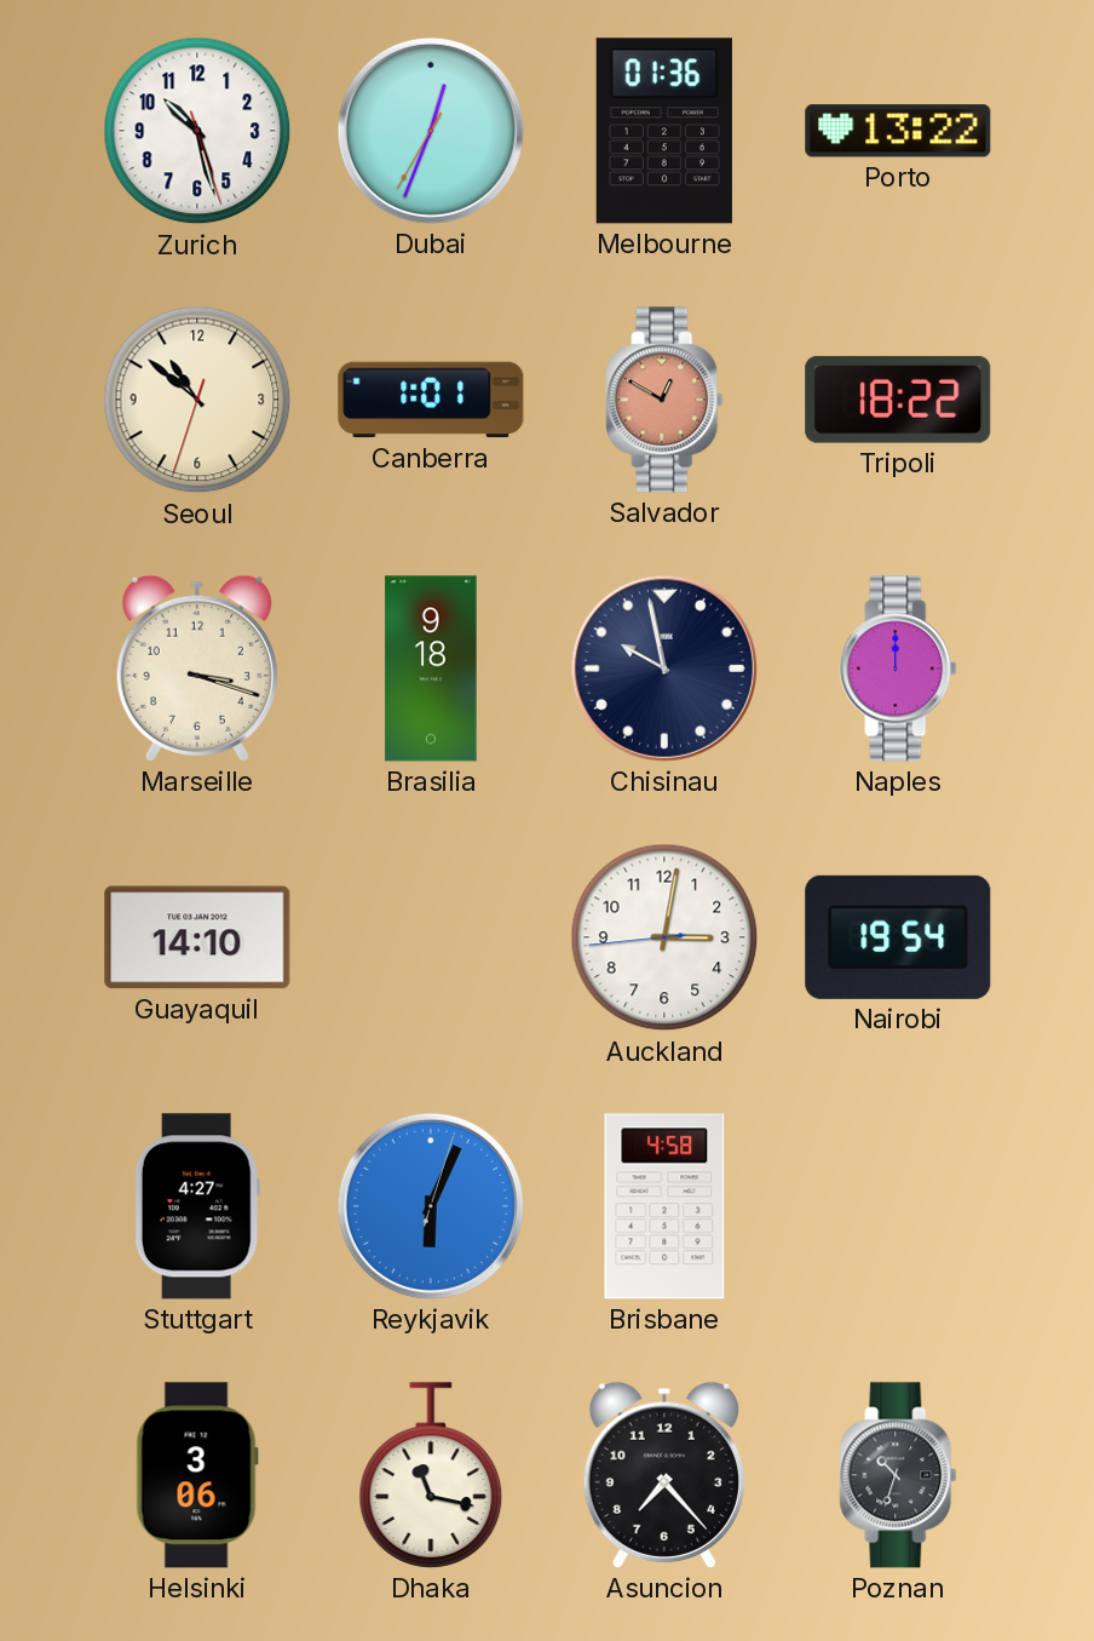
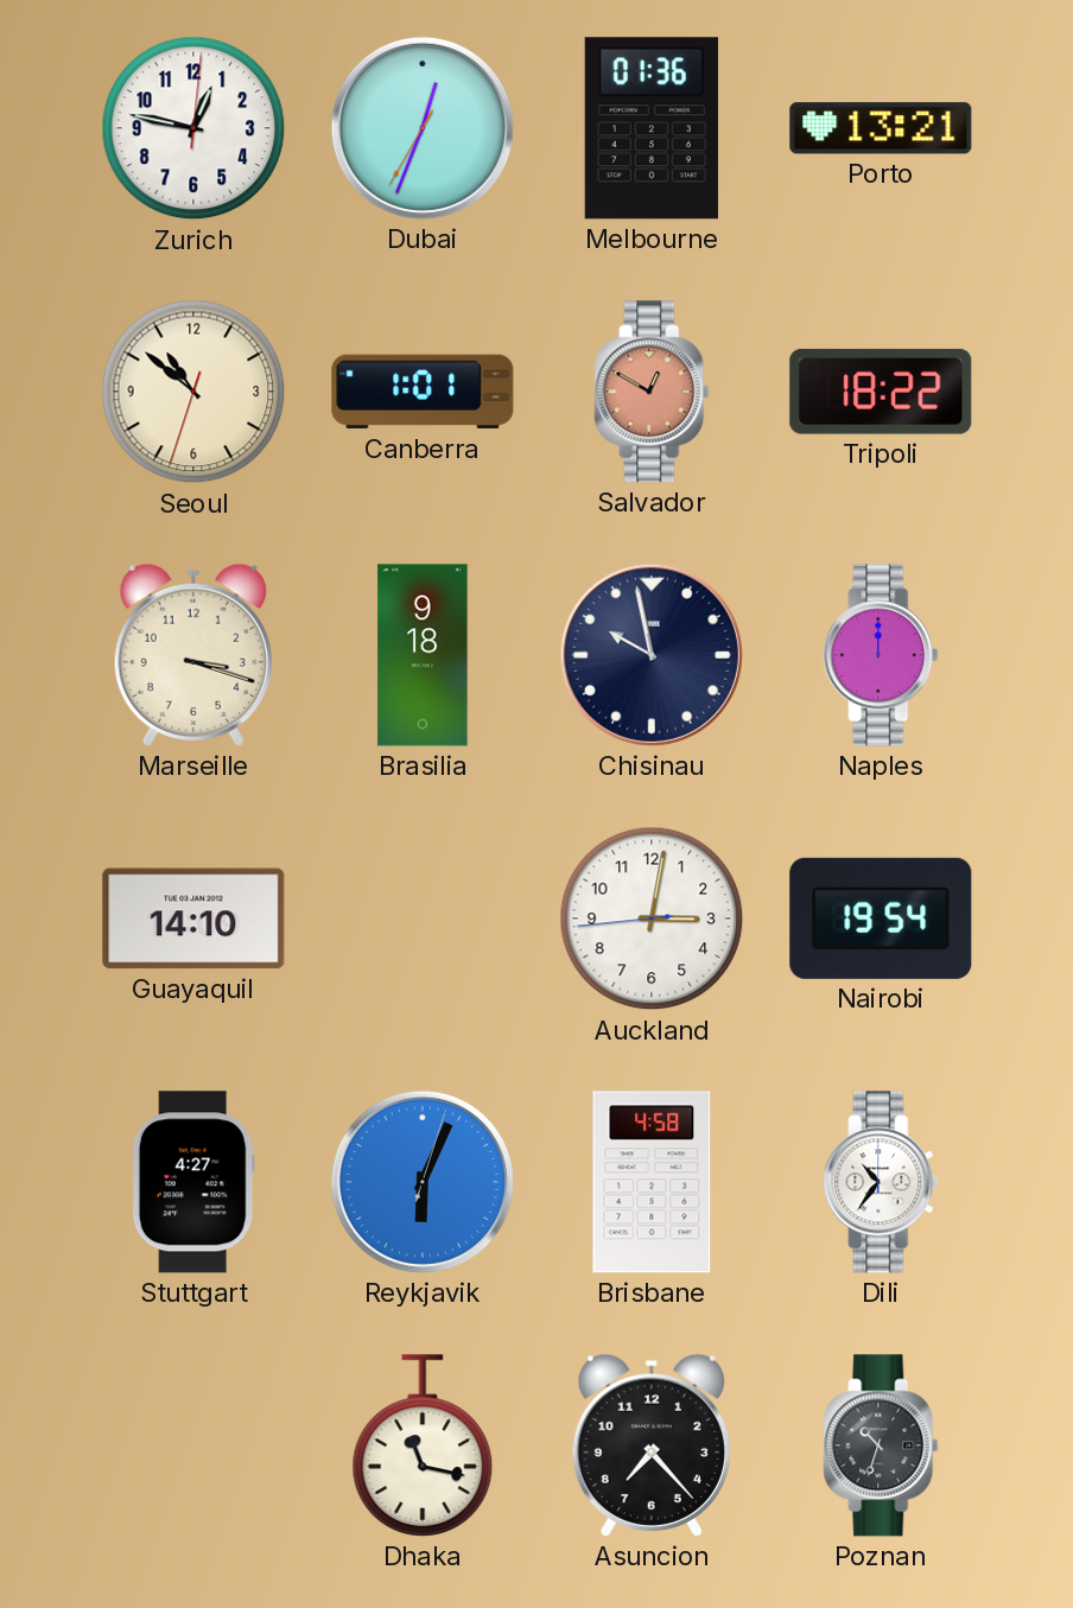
Zurich: 10:27 -> 12:47
Porto: 13:22 -> 13:21
Dili: none -> 10:36
Helsinki: 3:06 -> none
